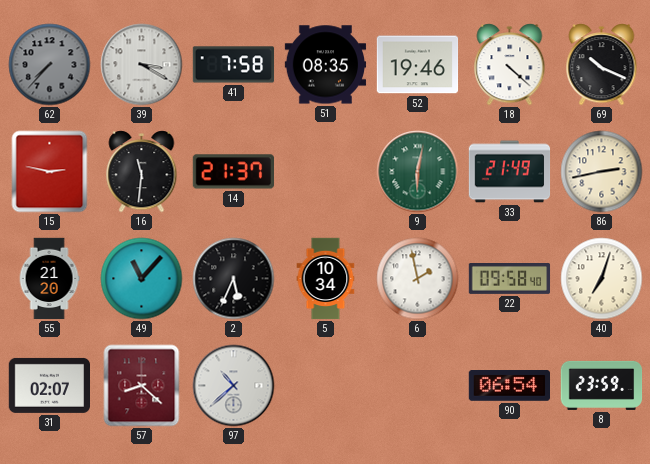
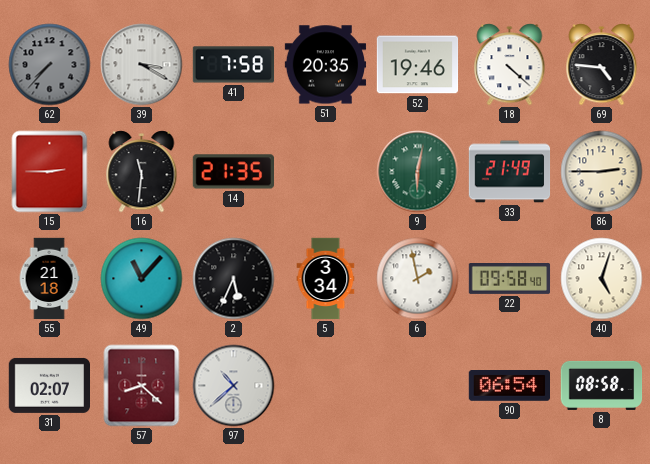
51: 08:35 -> 20:35
69: 10:19 -> 4:46
15: 2:47 -> 2:45
14: 21:37 -> 21:35
86: 2:43 -> 2:45
55: 21:20 -> 21:18
5: 10:34 -> 3:34
40: 7:03 -> 5:03
8: 23:59 -> 08:58
